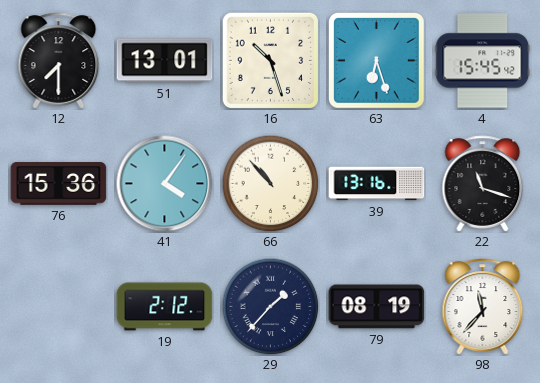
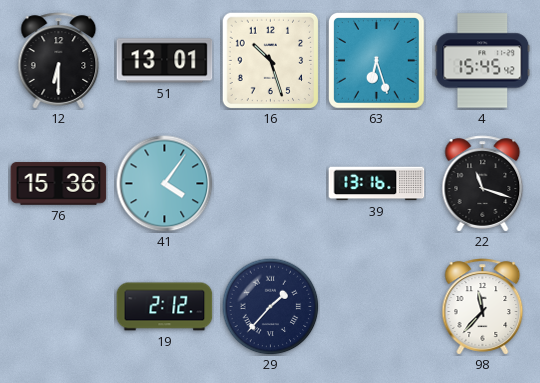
12: 7:30 -> 6:30
66: 10:53 -> none
79: 08:19 -> none
